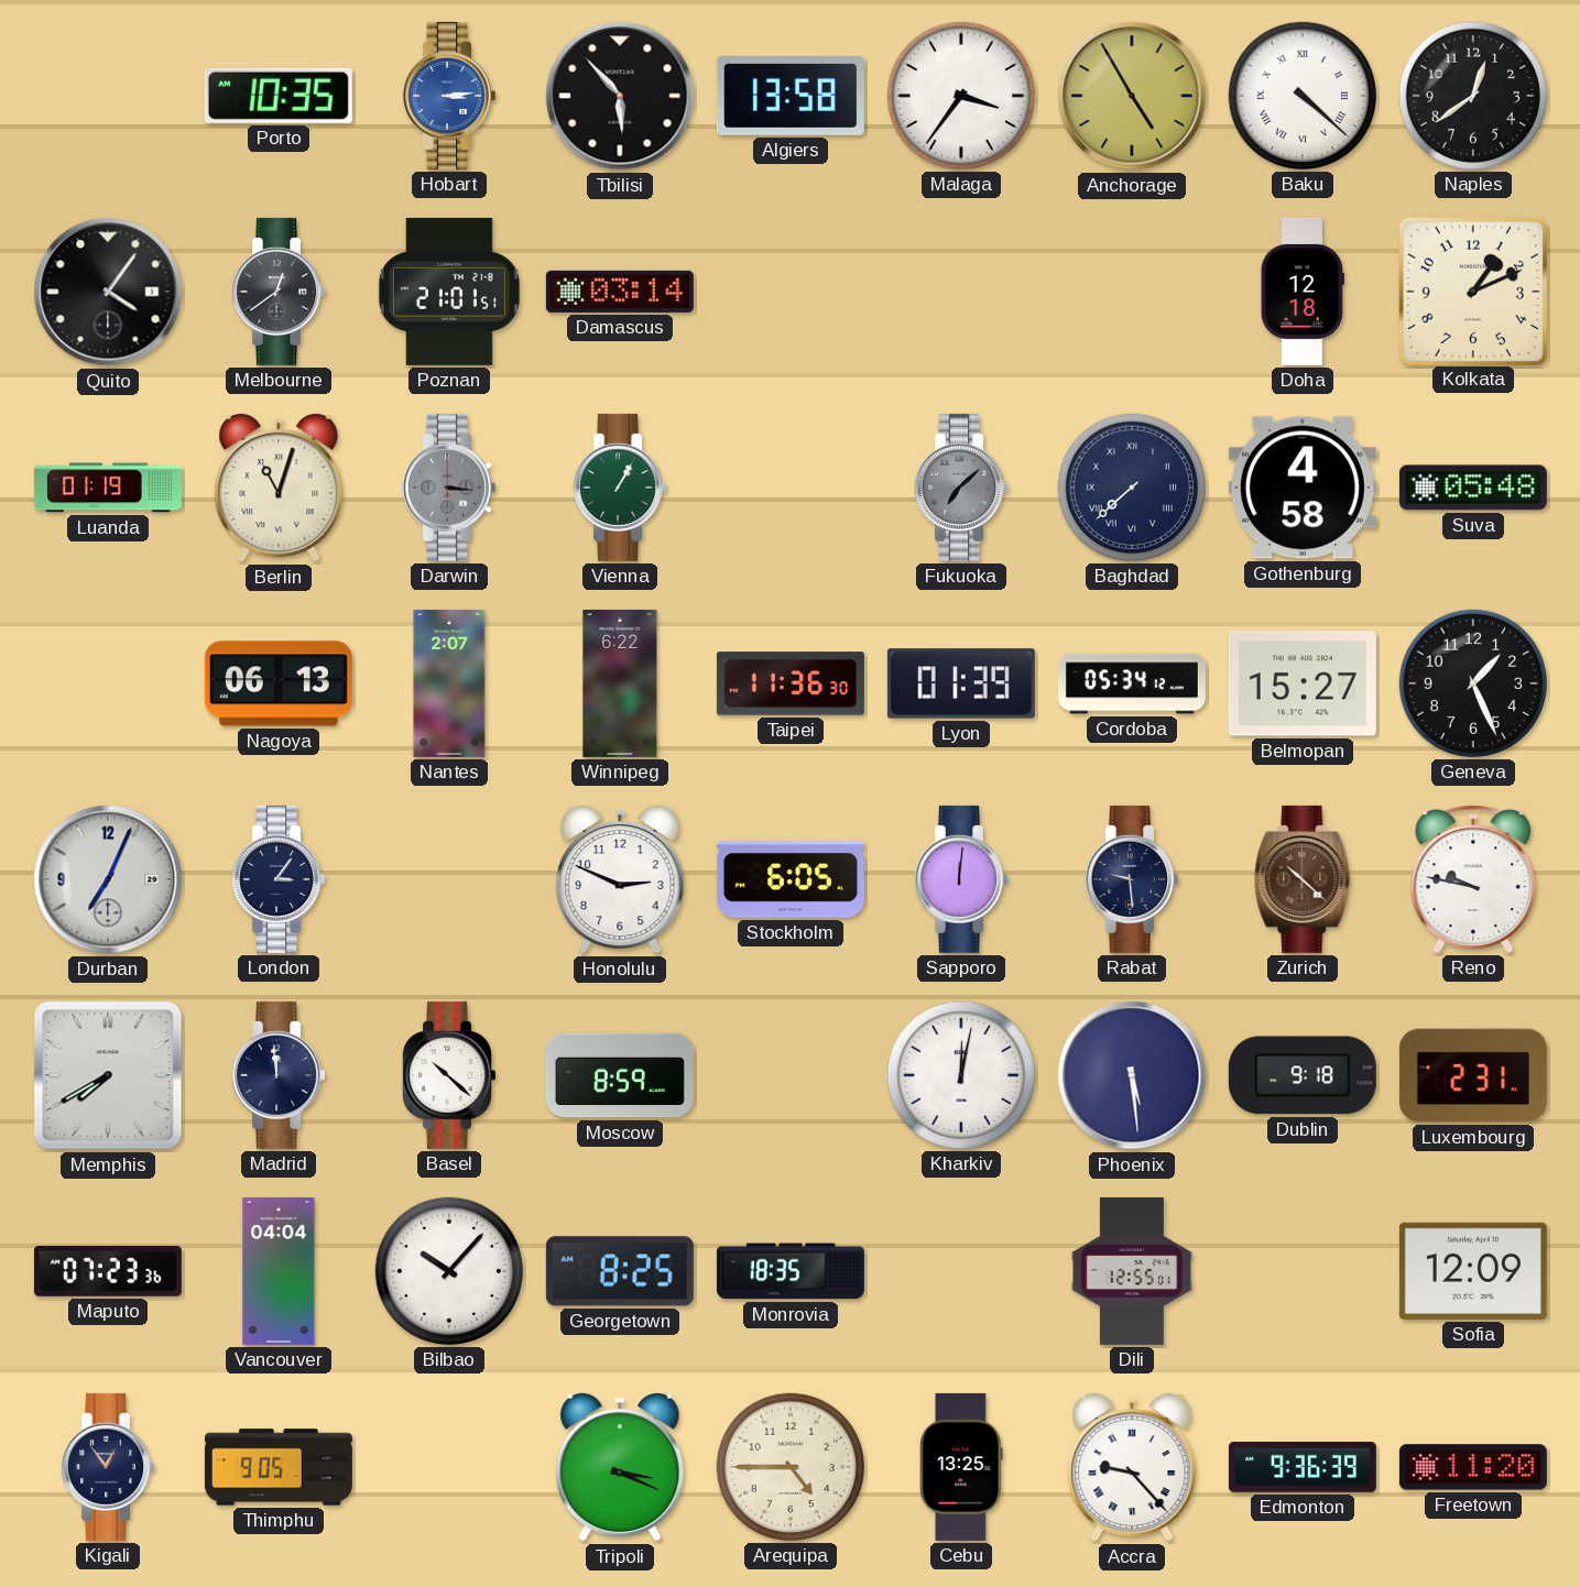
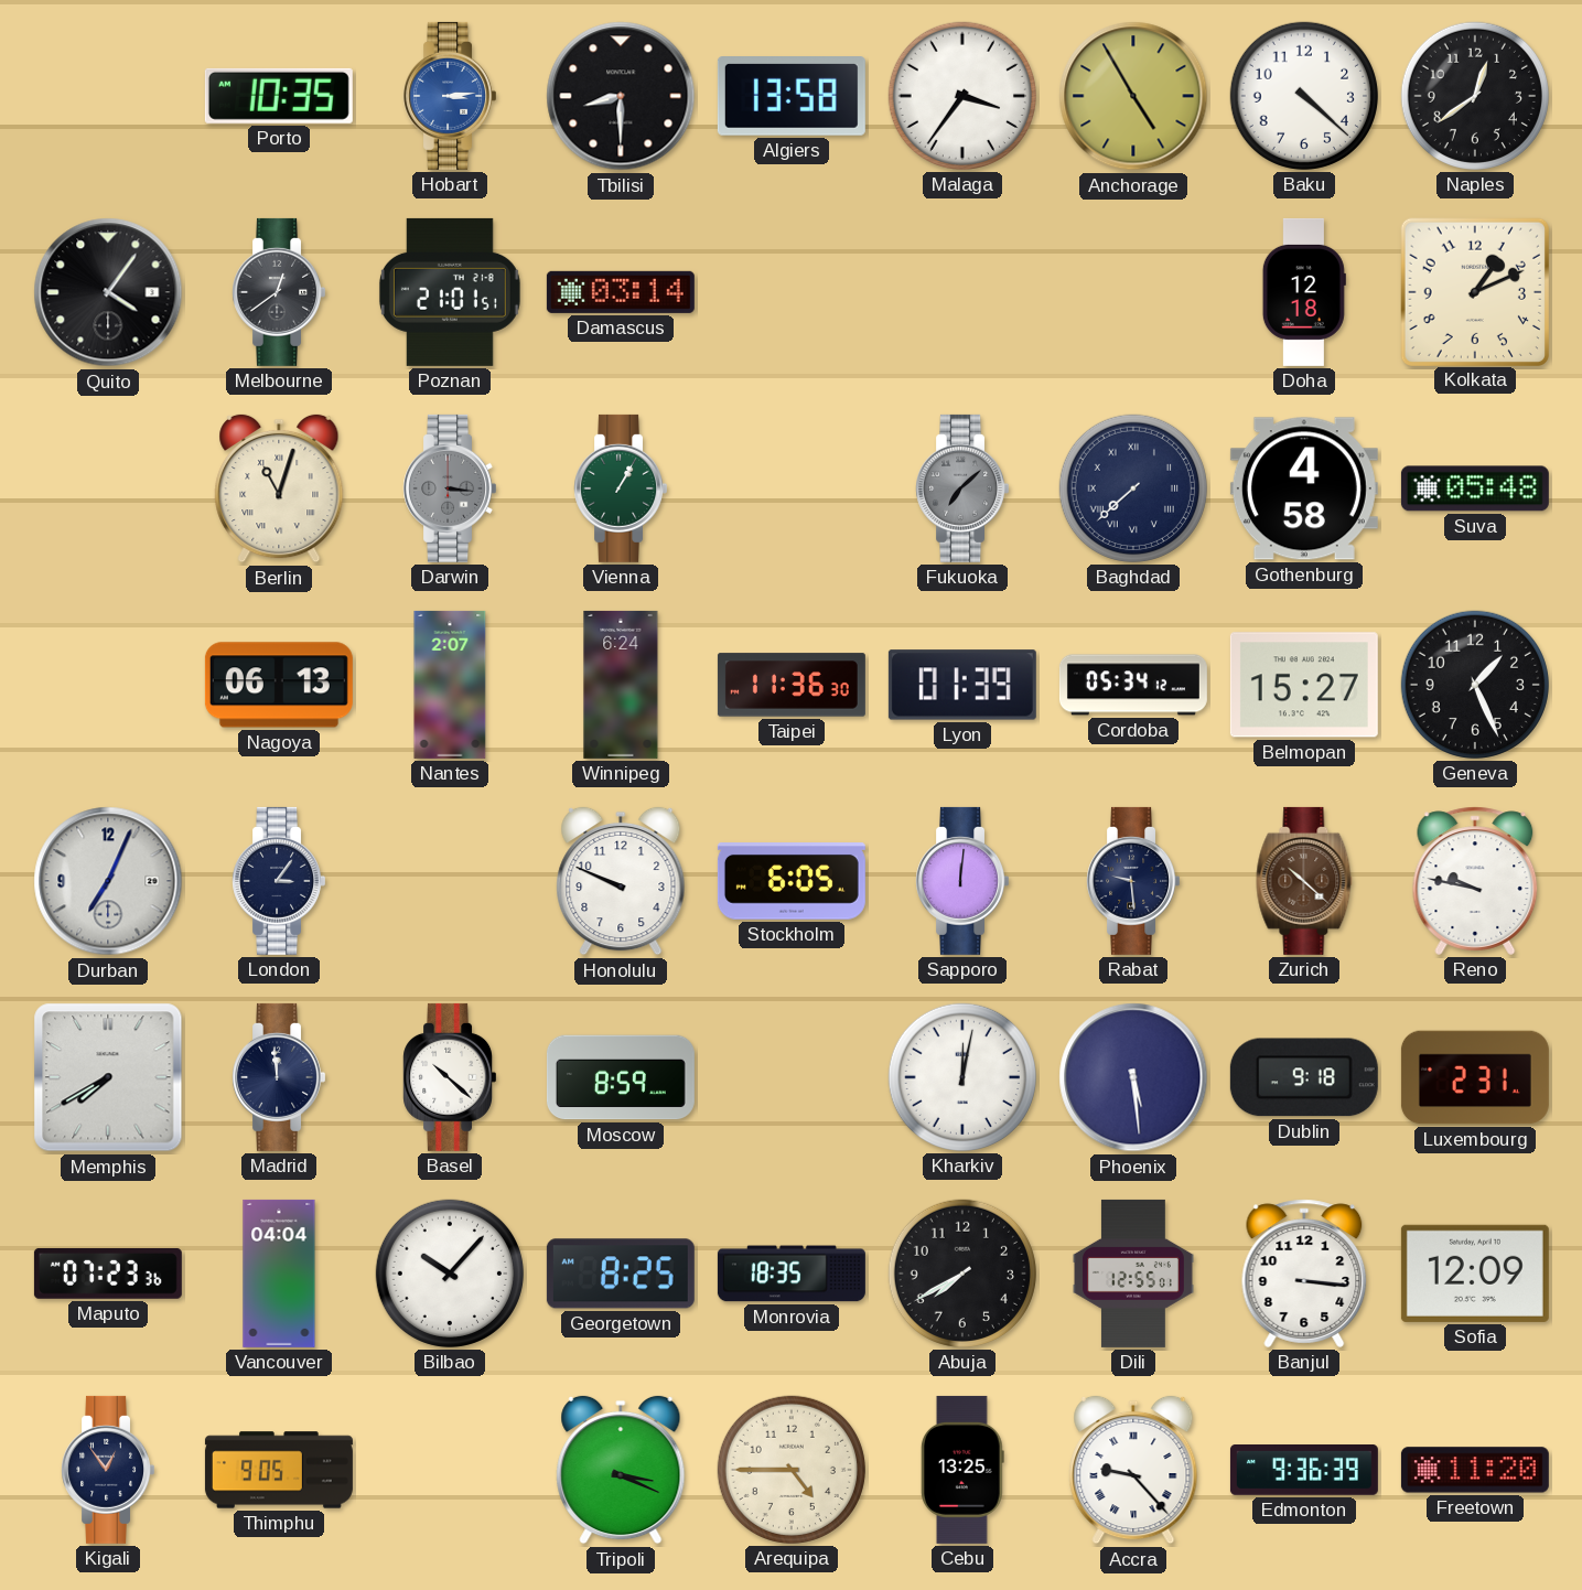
Tbilisi: 5:53 -> 8:30
Baku numerals: Roman -> Arabic
Luanda: 01:19 -> none
Winnipeg: 6:22 -> 6:24
Honolulu: 2:49 -> 9:49
Abuja: none -> 7:40
Banjul: none -> 3:16
